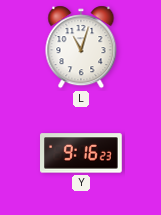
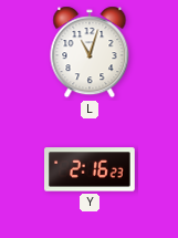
Y: 9:16 -> 2:16
